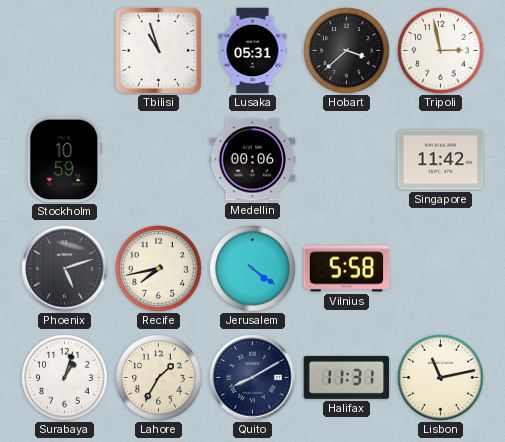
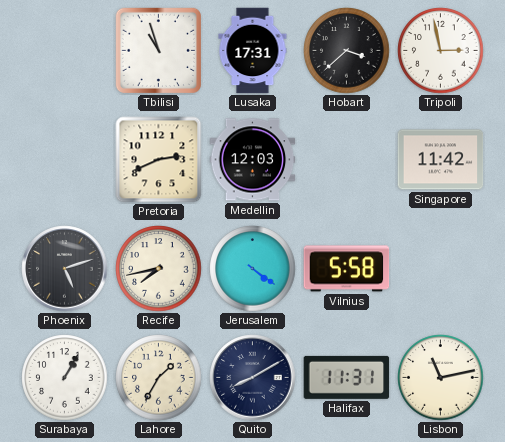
Lusaka: 05:31 -> 17:31
Stockholm: 10:59 -> none
Pretoria: none -> 2:41
Medellin: 00:06 -> 12:03
Surabaya: 1:03 -> 1:05
